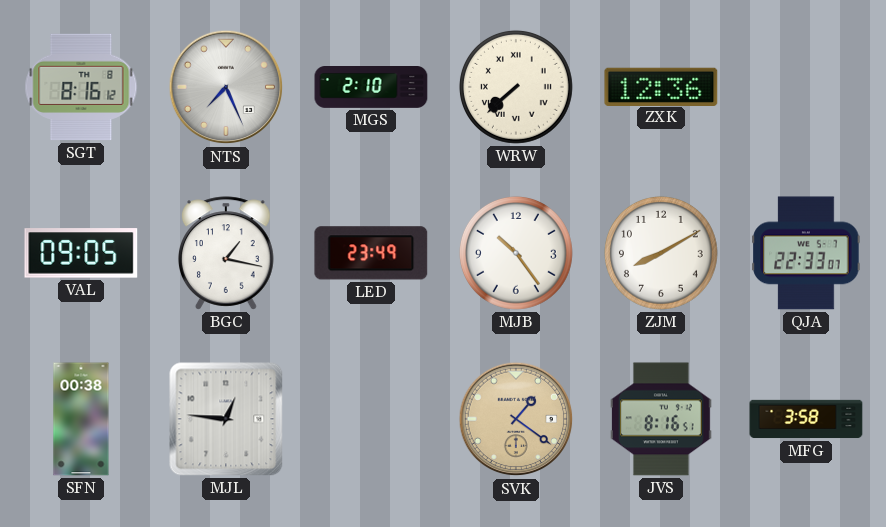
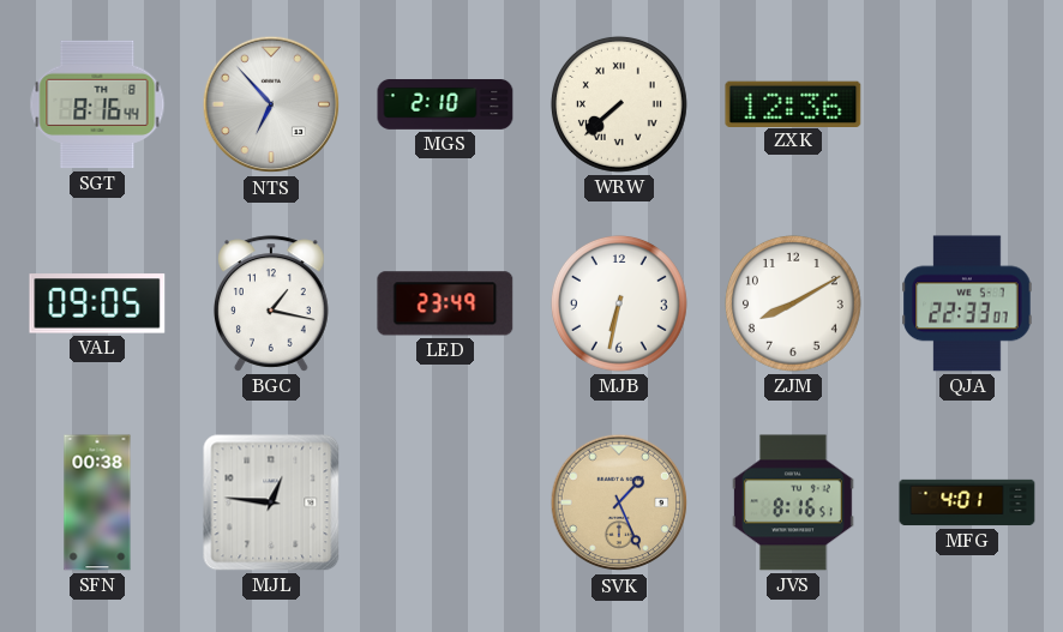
SGT: 8:16:12 -> 8:16:44
NTS: 7:26 -> 6:53
MJB: 10:24 -> 6:32
SVK: 1:21 -> 1:26
MFG: 3:58 -> 4:01
